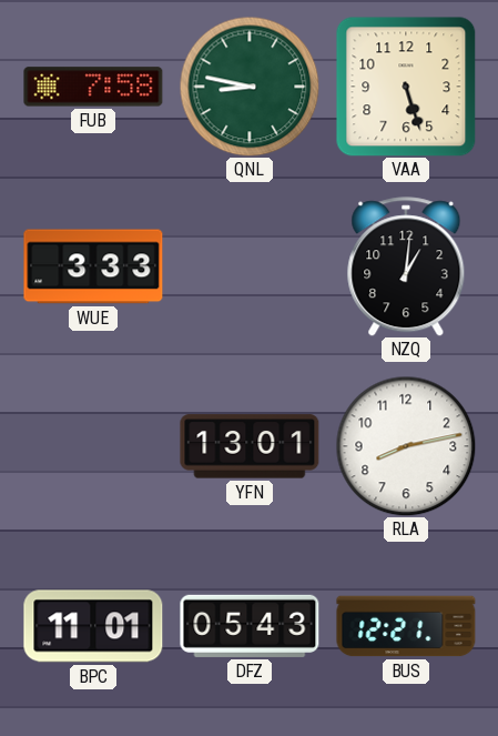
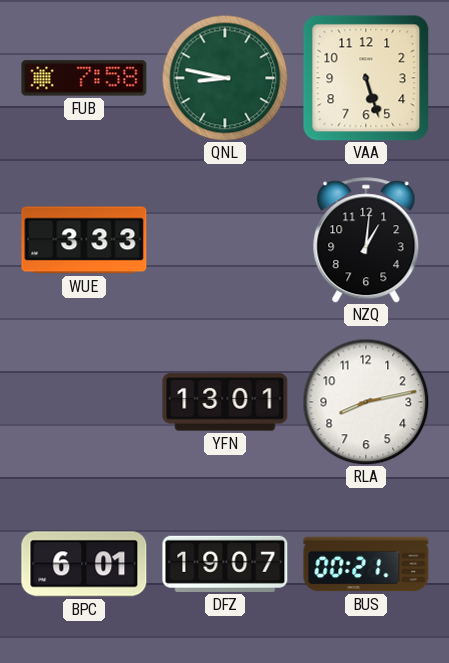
BPC: 11:01 -> 6:01
DFZ: 05:43 -> 19:07
BUS: 12:21 -> 00:21
